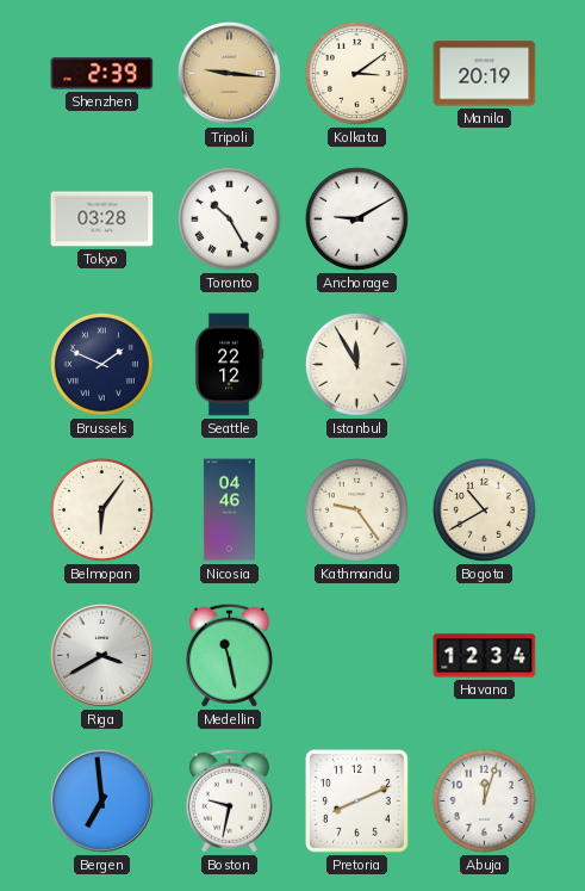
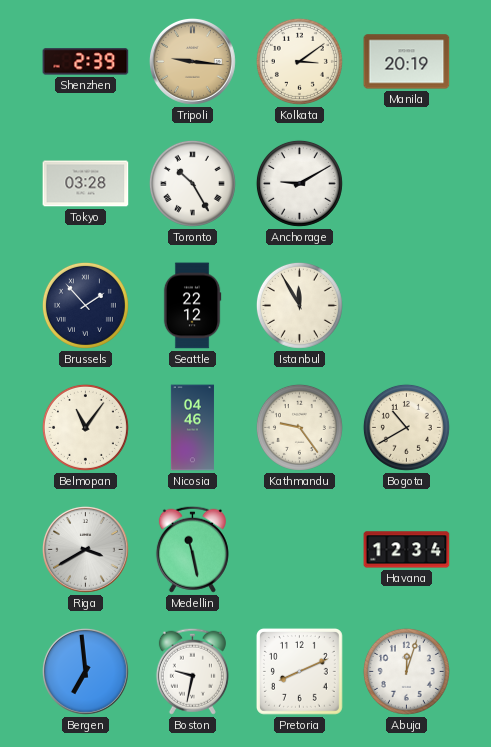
Brussels: 1:49 -> 1:53
Belmopan: 6:06 -> 11:06
